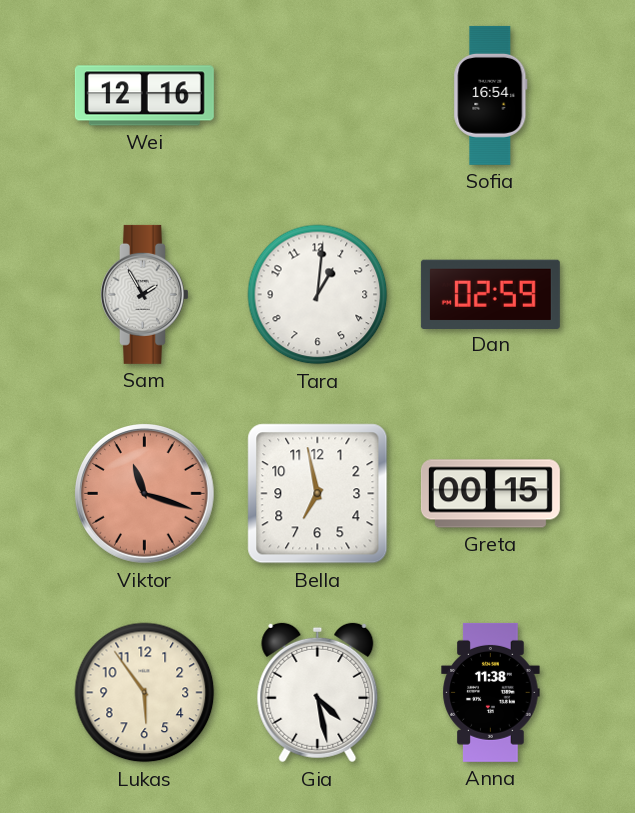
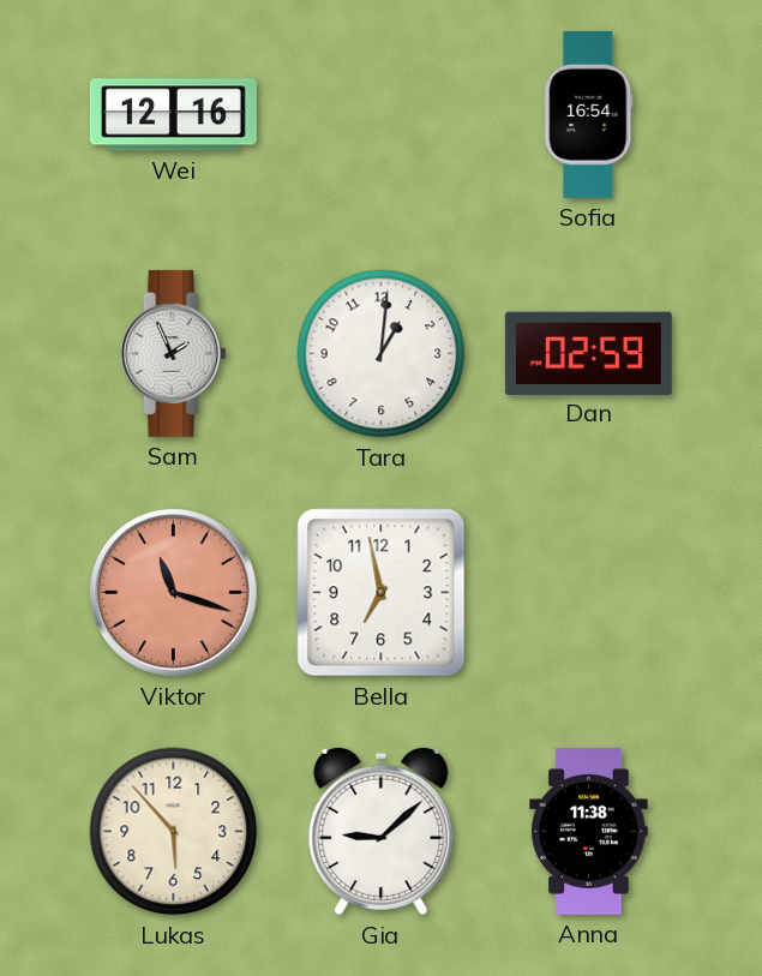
Sam: 1:55 -> 1:56
Greta: 00:15 -> none
Lukas: 5:54 -> 5:53
Gia: 4:28 -> 9:08
